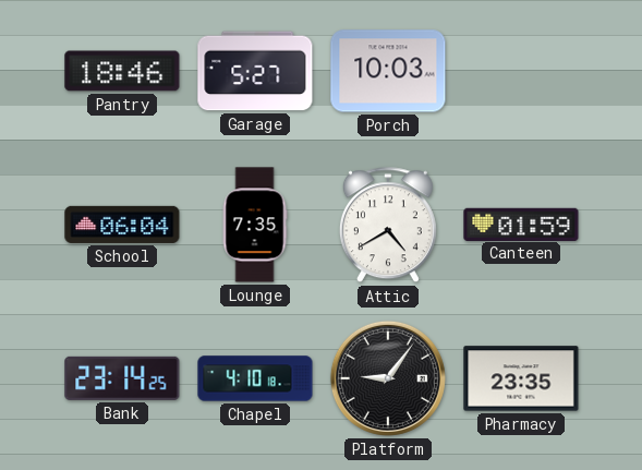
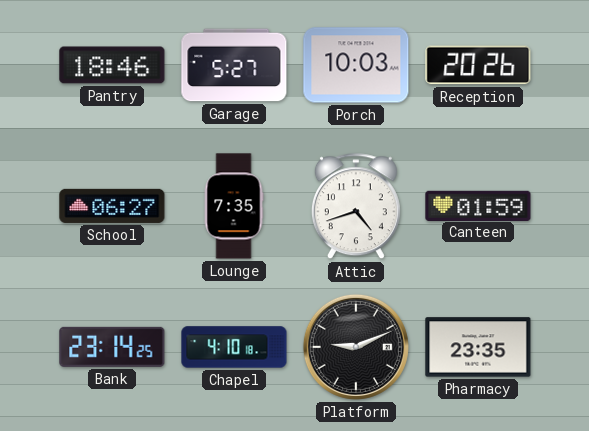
Reception: none -> 20:26
School: 06:04 -> 06:27
Attic: 4:40 -> 4:42
Platform: 9:06 -> 9:11
